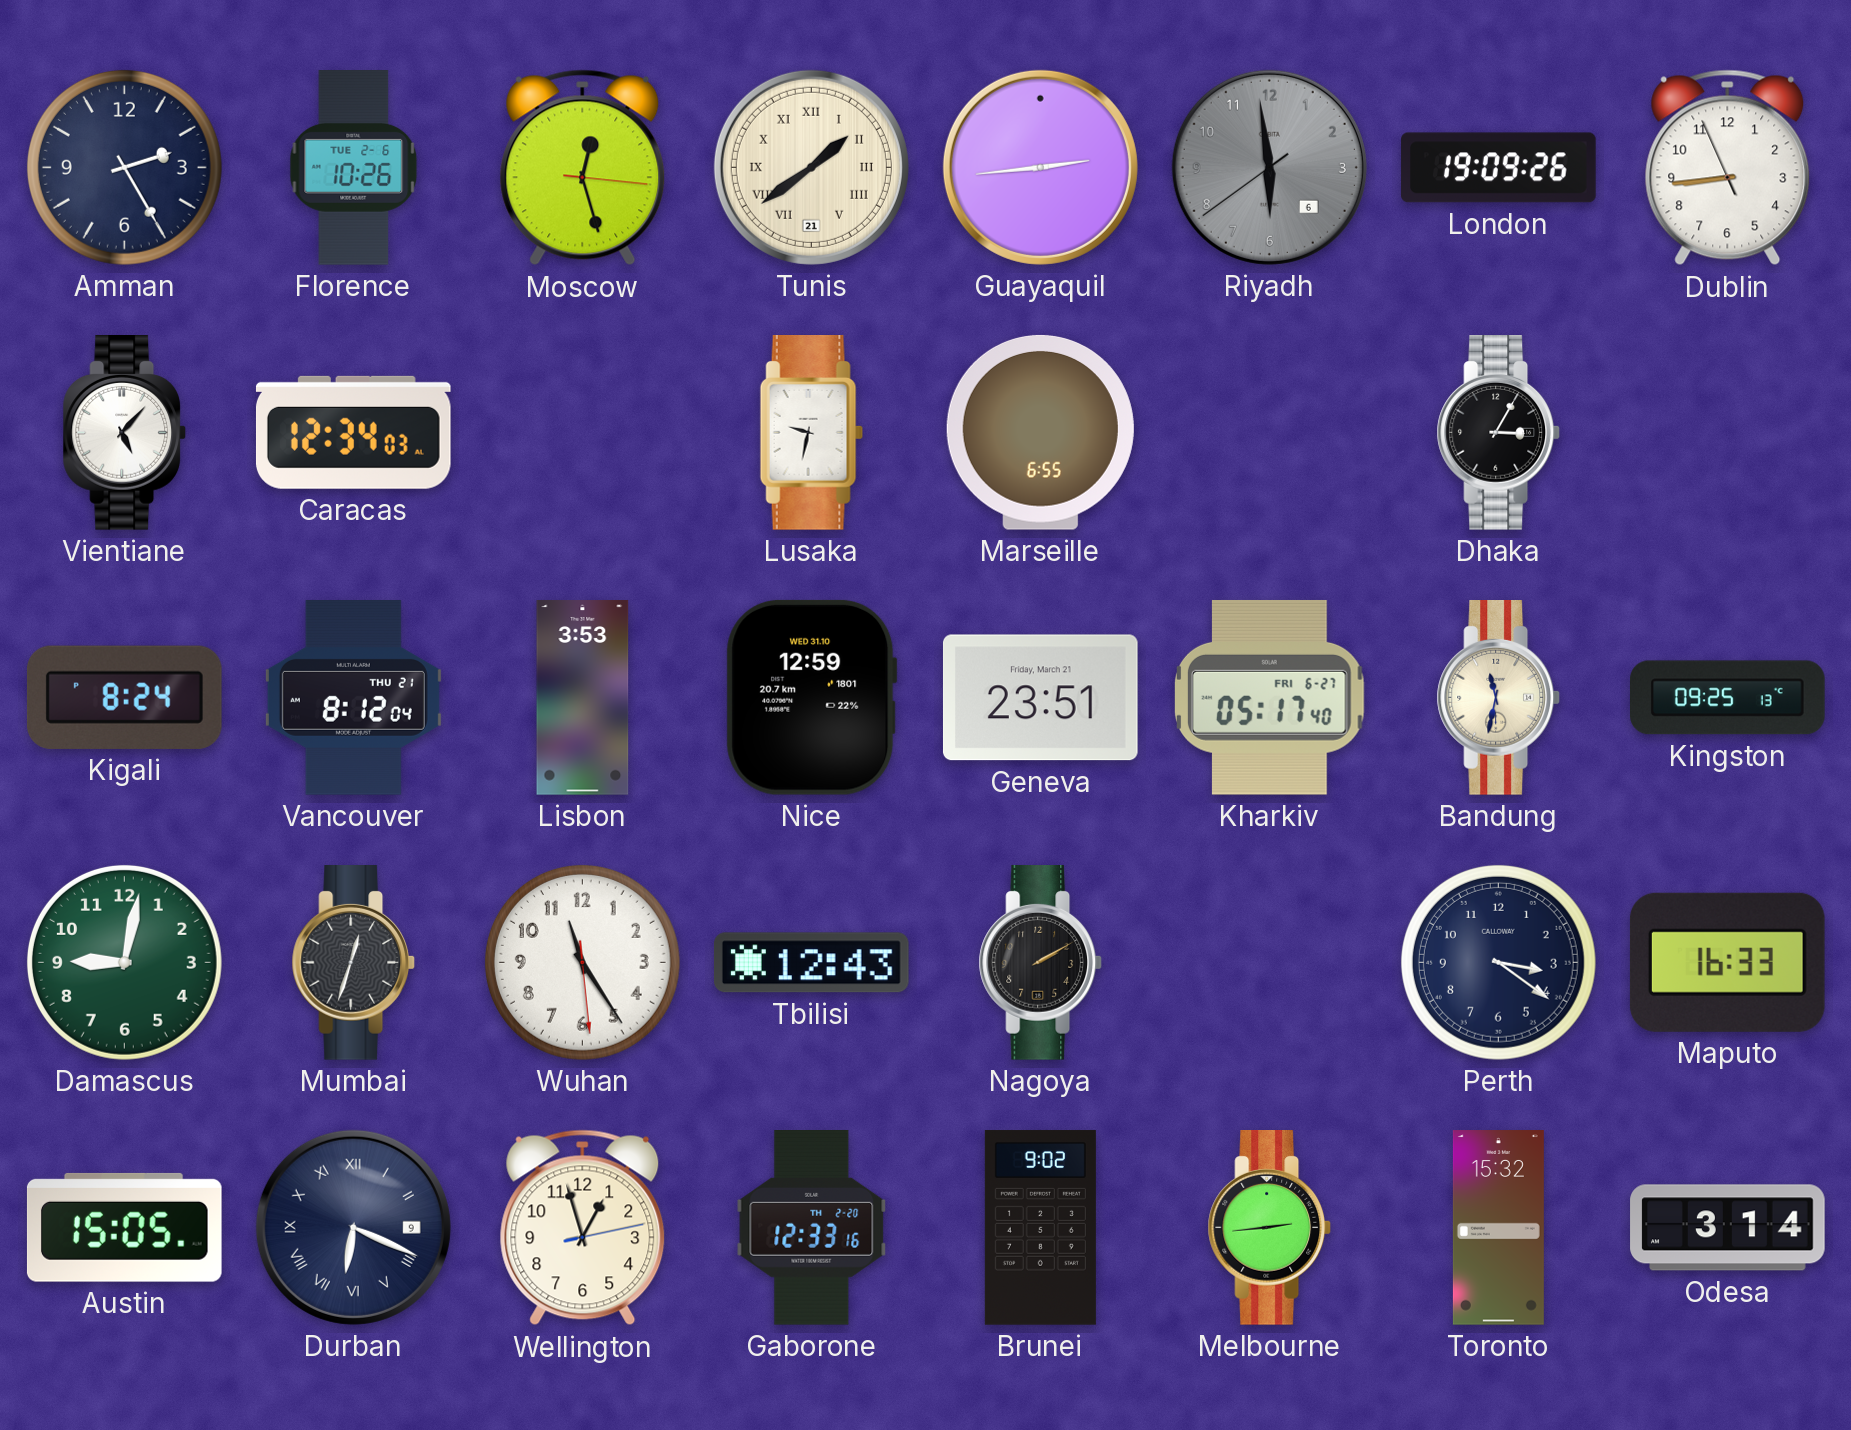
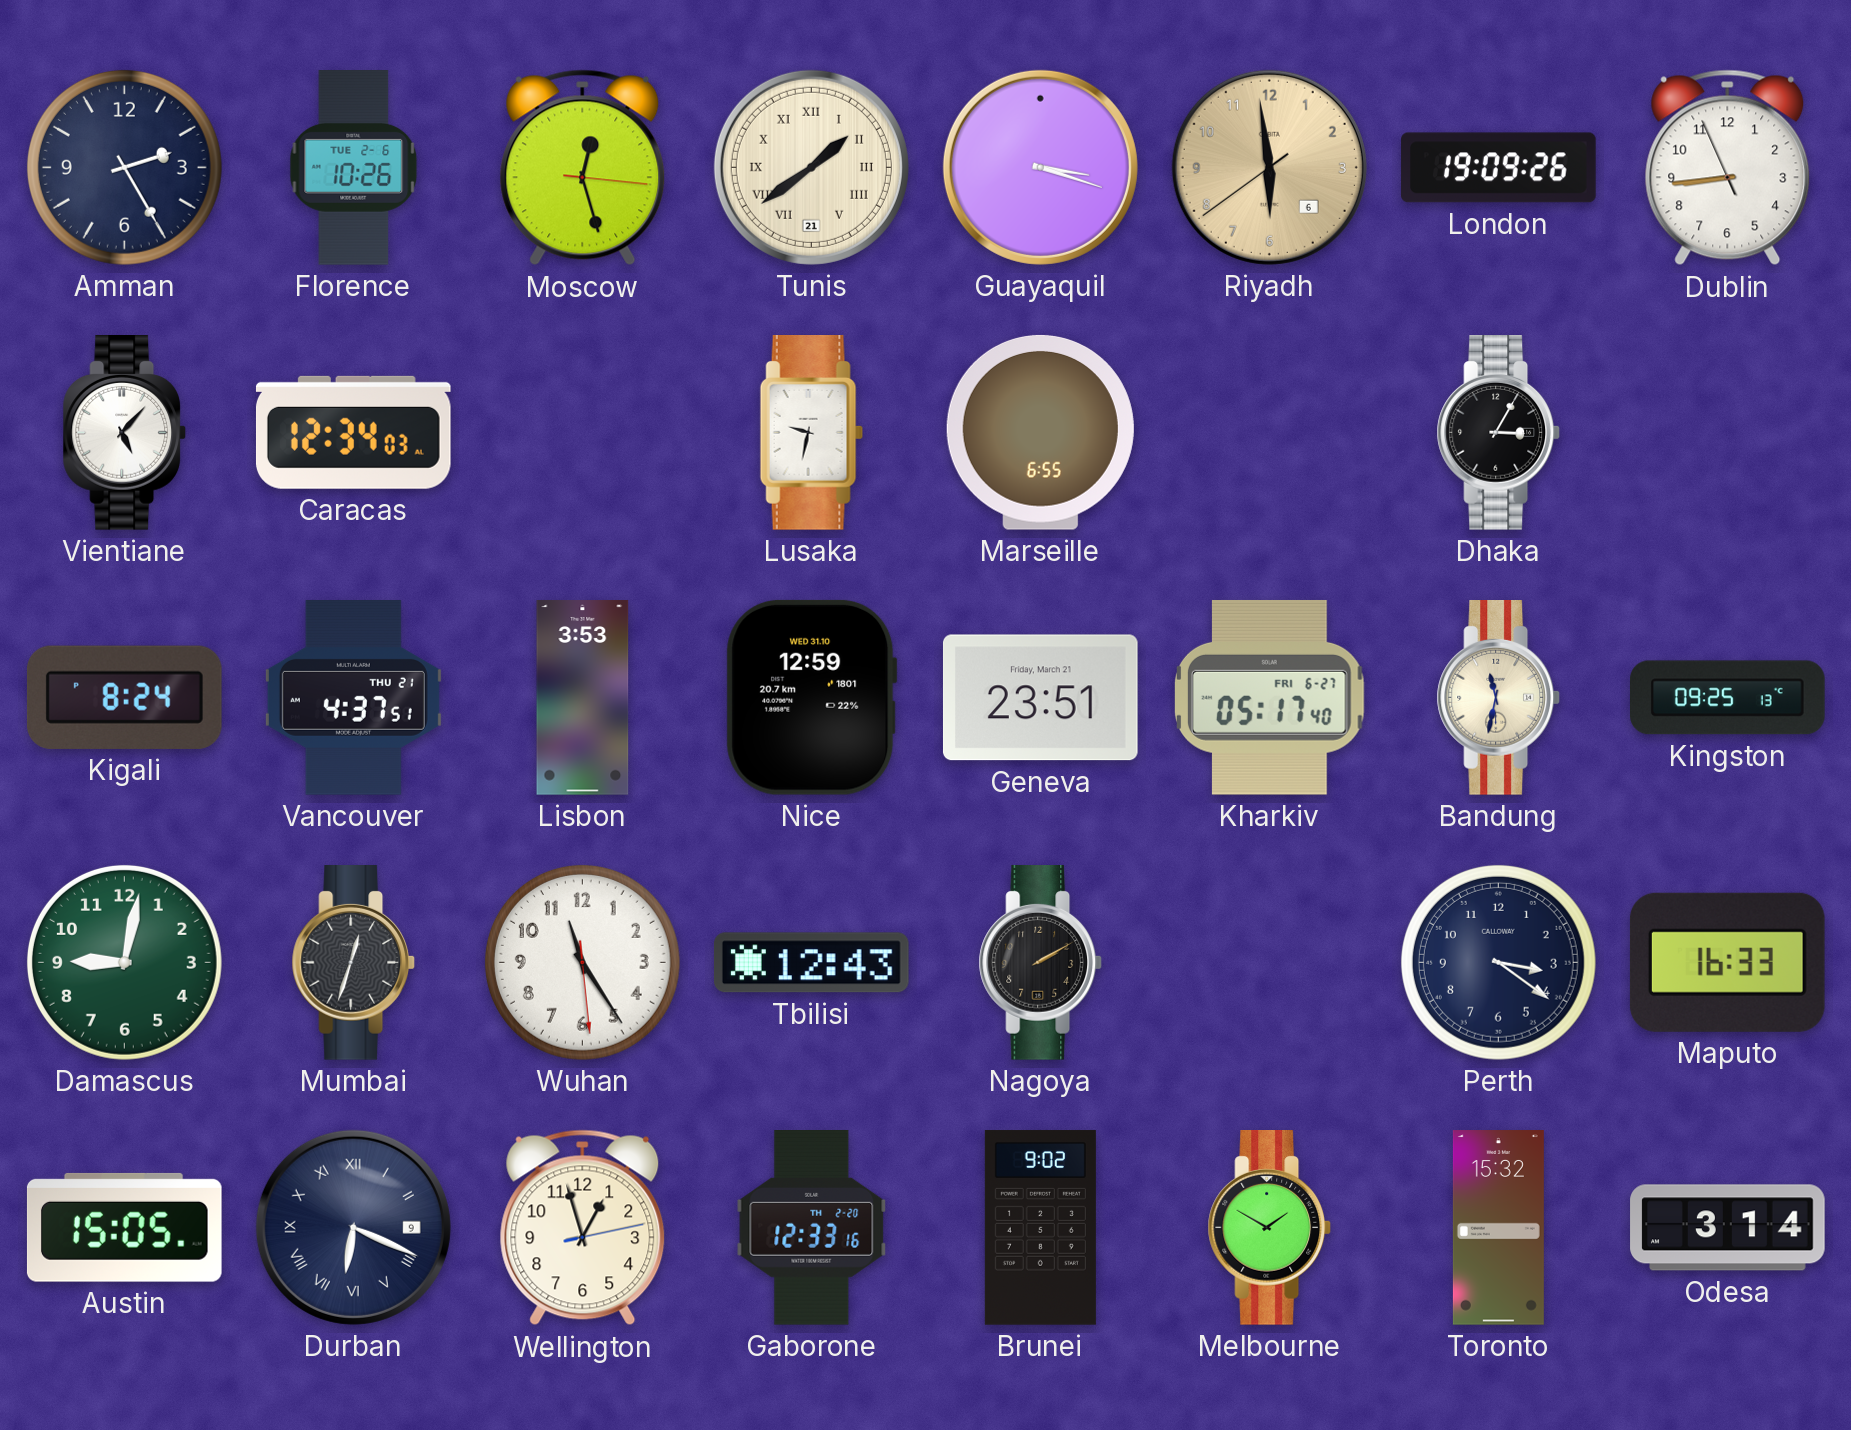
Guayaquil: 2:44 -> 3:18
Riyadh dial: grey -> champagne
Vancouver: 8:12 -> 4:37
Melbourne: 2:44 -> 1:50
